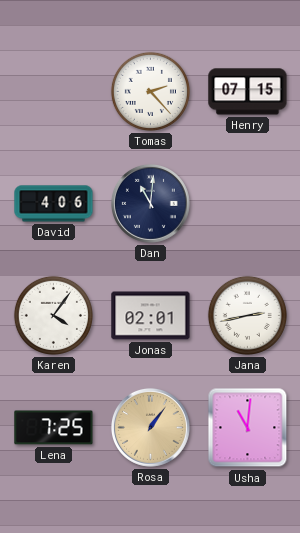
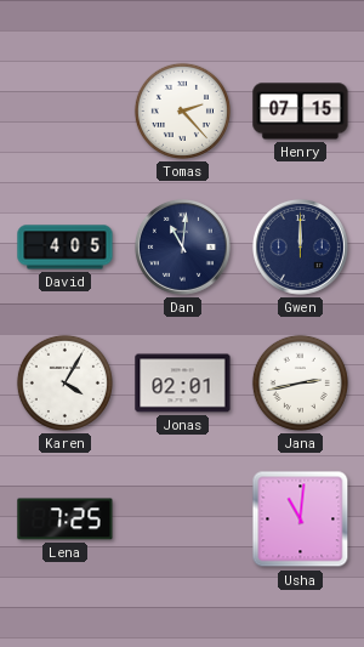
David: 4:06 -> 4:05
Gwen: none -> 12:00
Karen: 4:06 -> 4:05
Rosa: 1:06 -> none
